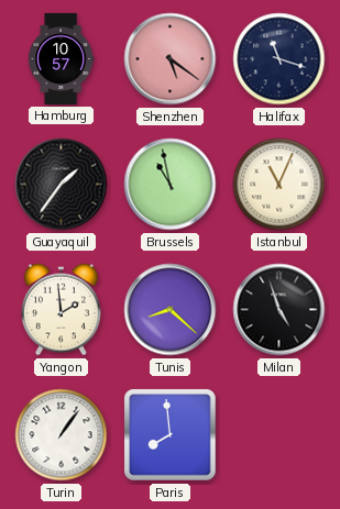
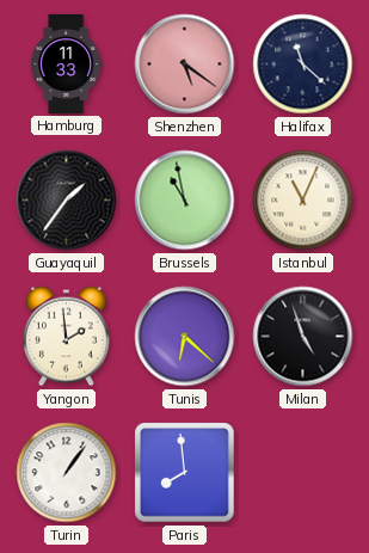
Hamburg: 10:57 -> 11:33
Halifax: 11:18 -> 11:22
Tunis: 8:22 -> 6:22
